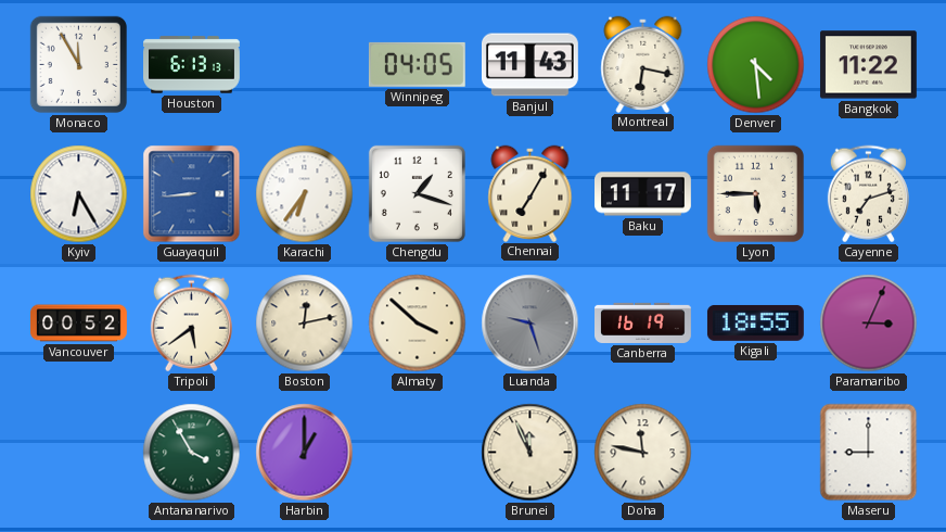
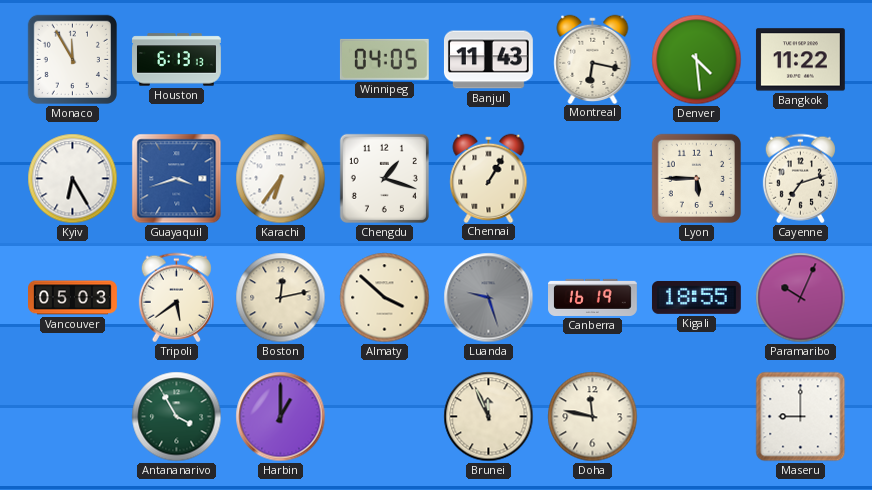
Guayaquil: 8:44 -> 3:42
Chennai: 7:05 -> 1:05
Baku: 11:17 -> none
Vancouver: 00:52 -> 05:03
Paramaribo: 3:04 -> 10:04
